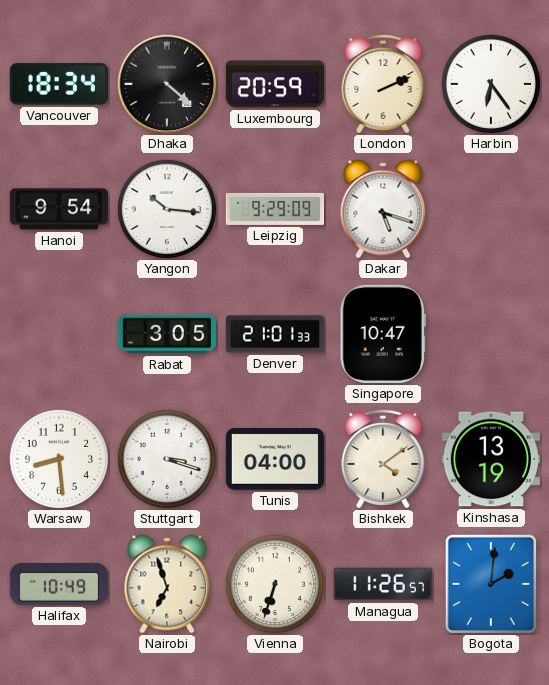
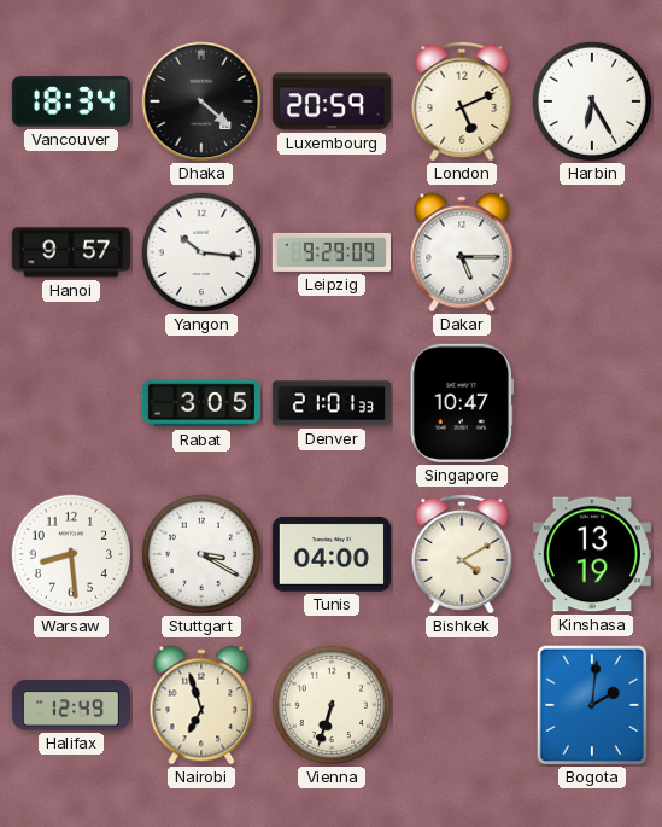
London: 2:11 -> 5:11
Harbin: 6:24 -> 6:25
Hanoi: 9:54 -> 9:57
Dakar: 5:18 -> 5:15
Stuttgart: 3:18 -> 3:20
Bishkek: 4:09 -> 4:10
Halifax: 10:49 -> 12:49
Managua: 11:26 -> none
